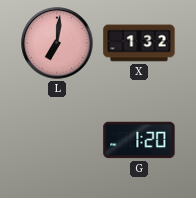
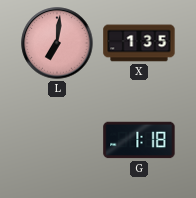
X: 1:32 -> 1:35
G: 1:20 -> 1:18
